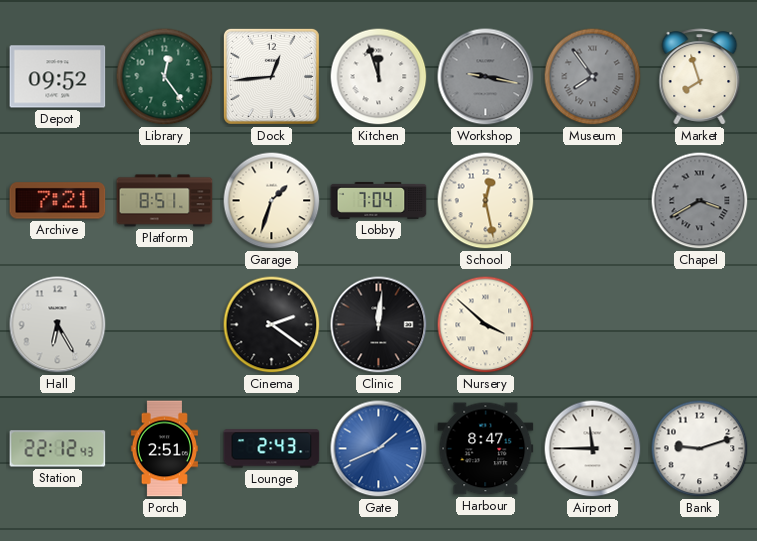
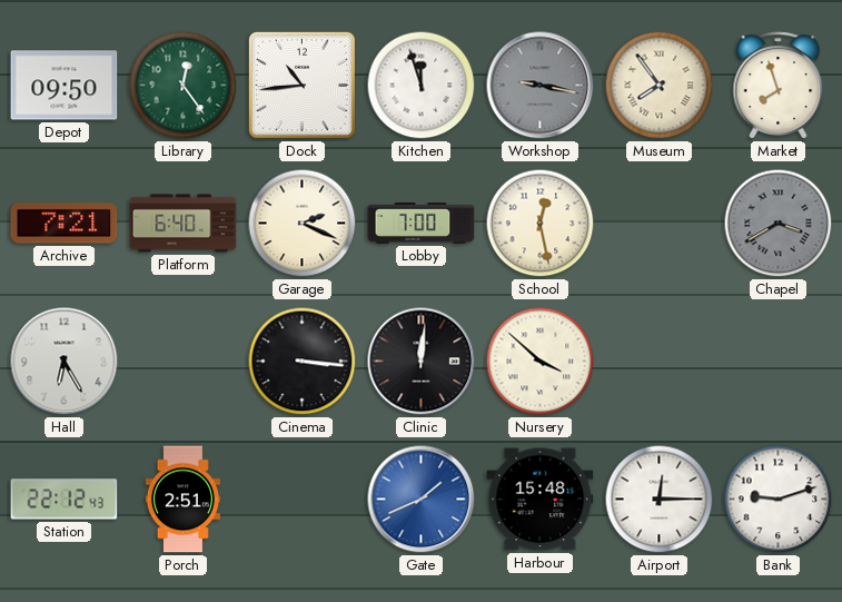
Depot: 09:52 -> 09:50
Dock: 12:44 -> 10:44
Museum dial: grey -> cream
Platform: 8:51 -> 6:40
Garage: 1:33 -> 2:19
Lobby: 7:04 -> 7:00
Cinema: 2:21 -> 3:16
Lounge: 2:43 -> none
Harbour: 8:47 -> 15:48
Airport: 11:45 -> 12:15
